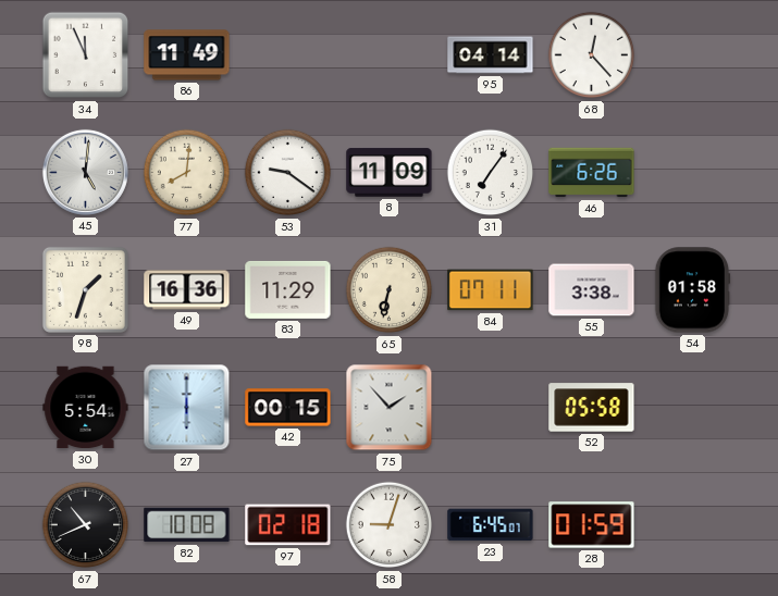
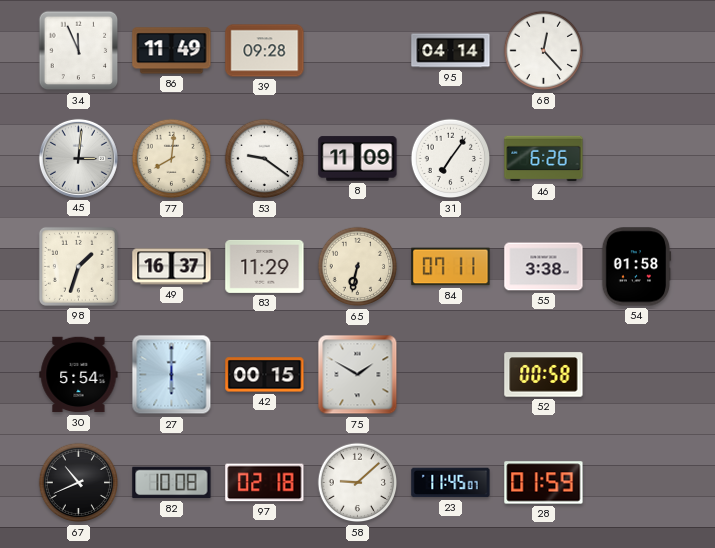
39: none -> 09:28
45: 5:01 -> 3:01
49: 16:36 -> 16:37
75: 1:53 -> 1:50
52: 05:58 -> 00:58
58: 9:03 -> 9:08
23: 6:45 -> 11:45
